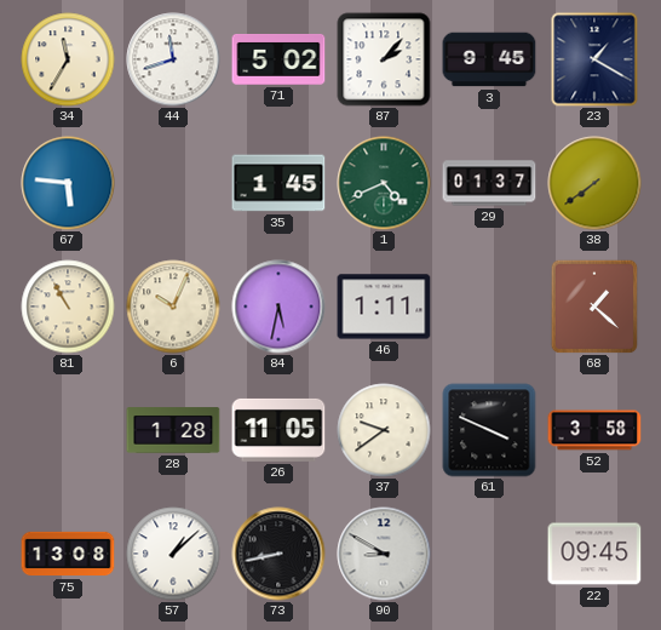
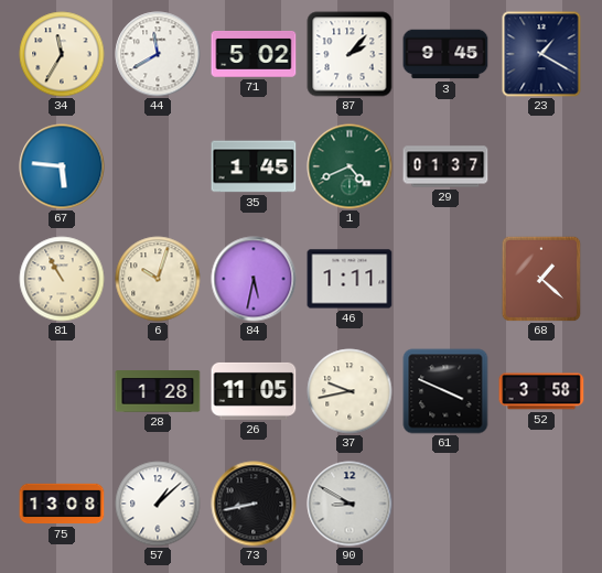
44: 11:42 -> 11:40
38: 7:39 -> none
6: 10:04 -> 10:03
37: 9:39 -> 9:43
22: 09:45 -> none
